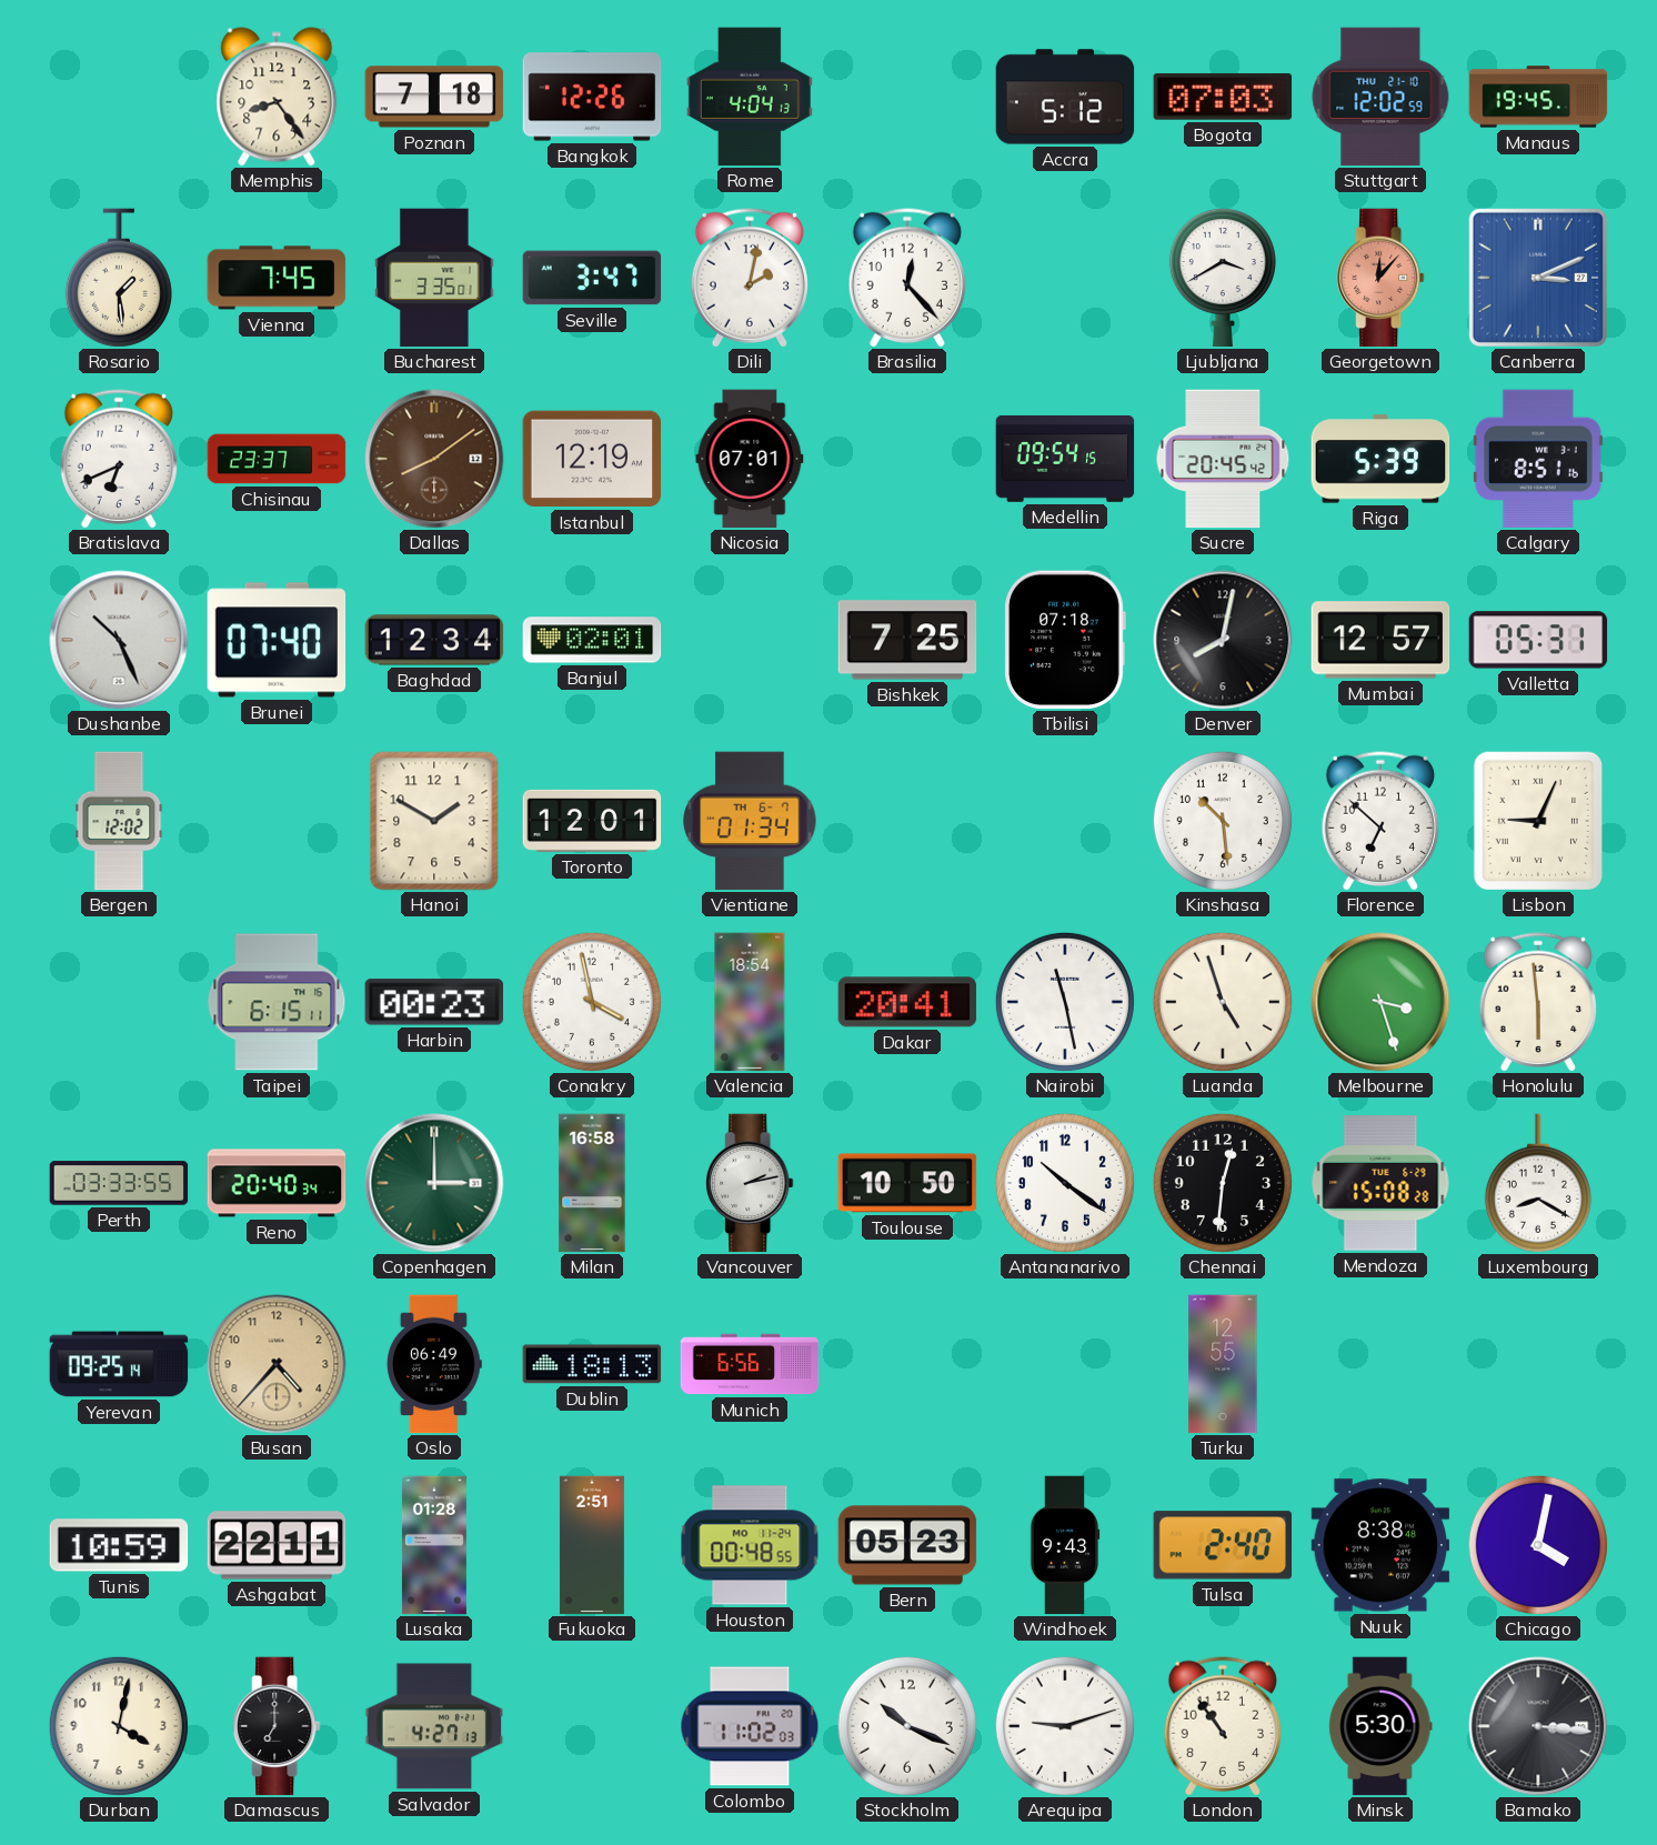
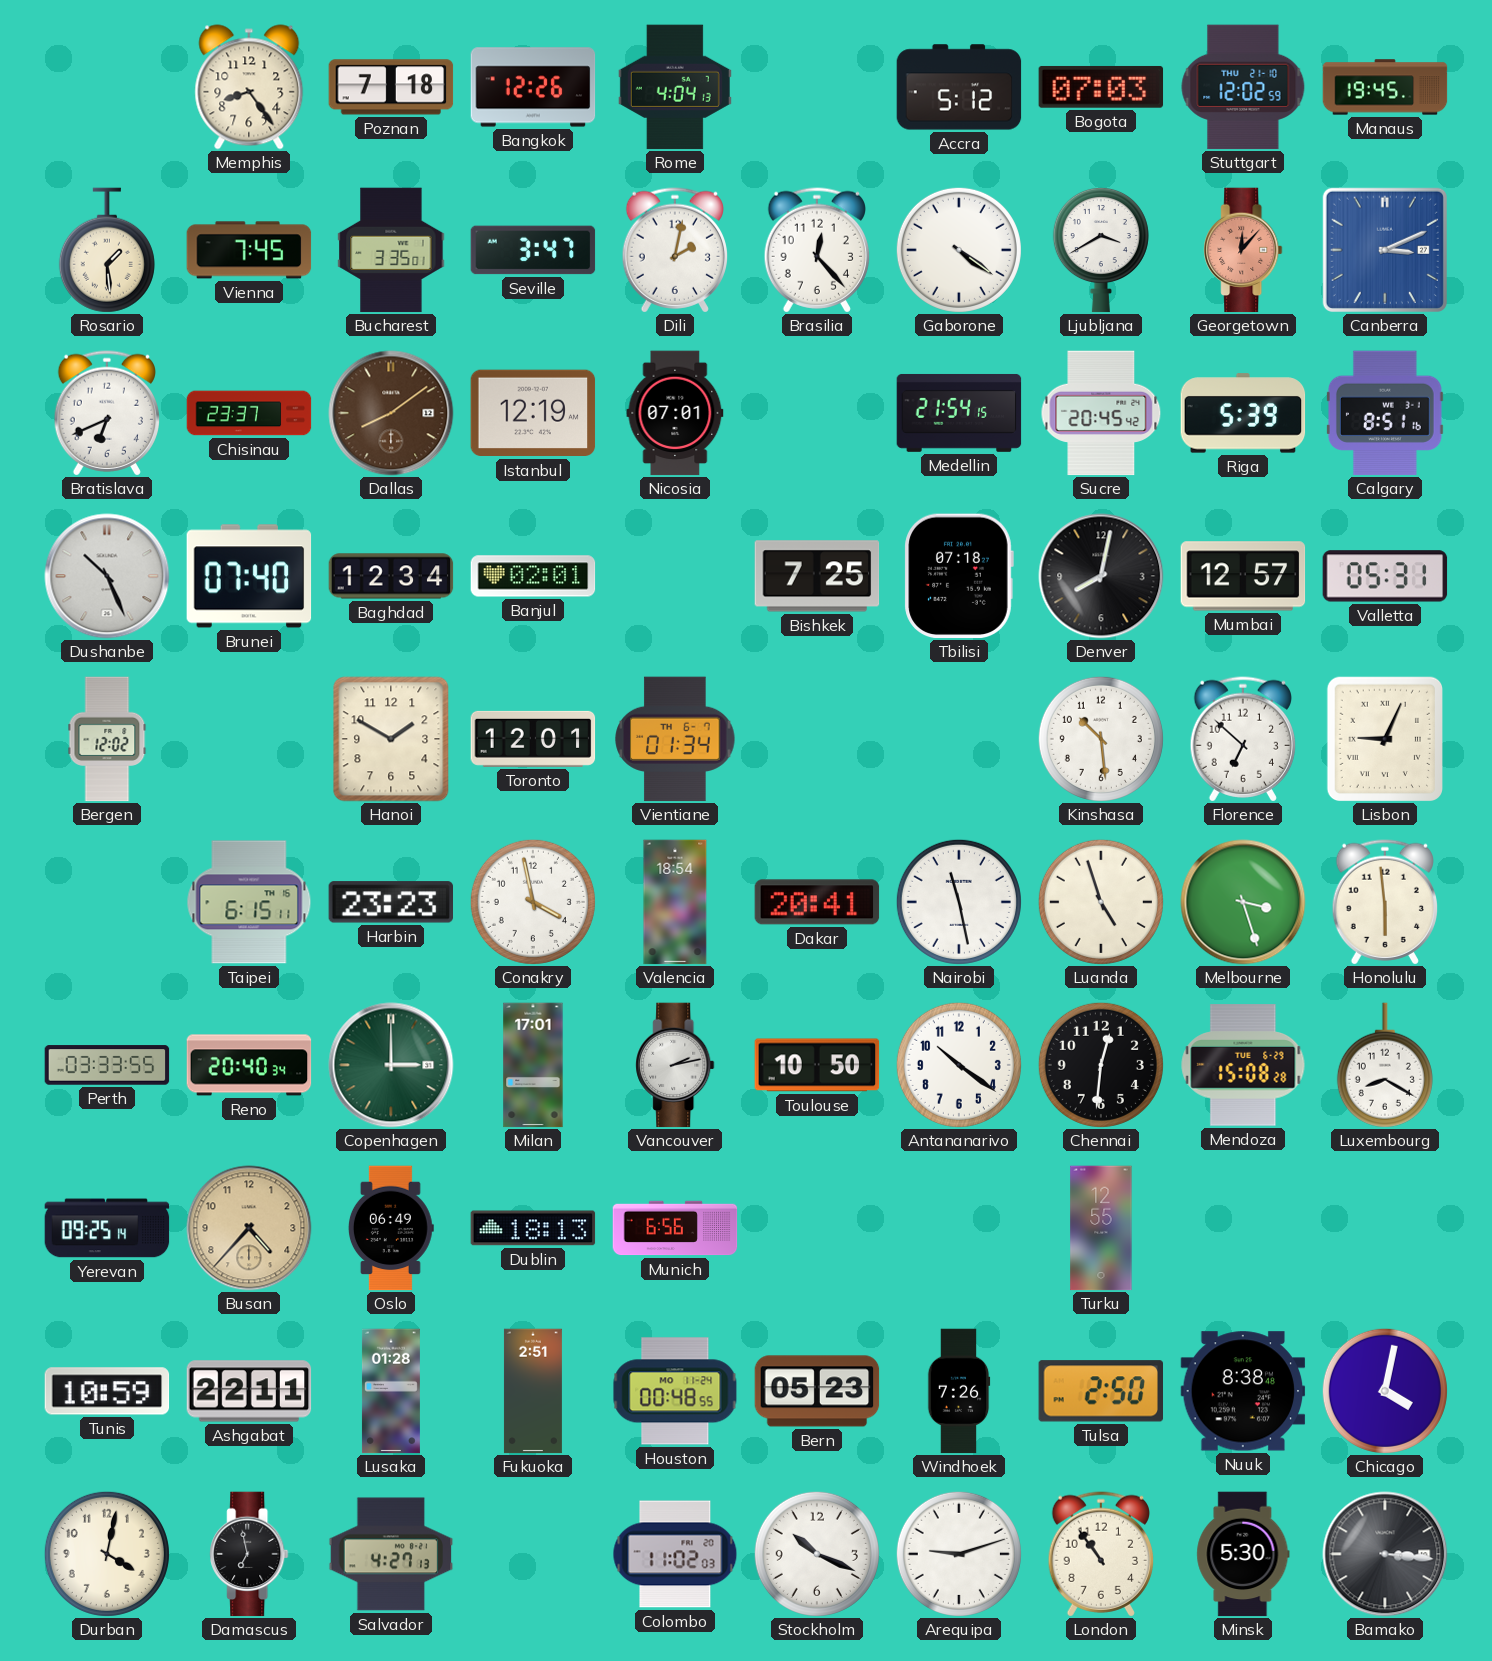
Gaborone: none -> 4:21
Medellin: 09:54 -> 21:54
Harbin: 00:23 -> 23:23
Milan: 16:58 -> 17:01
Windhoek: 9:43 -> 7:26
Tulsa: 2:40 -> 2:50
Damascus: 7:00 -> 6:58
